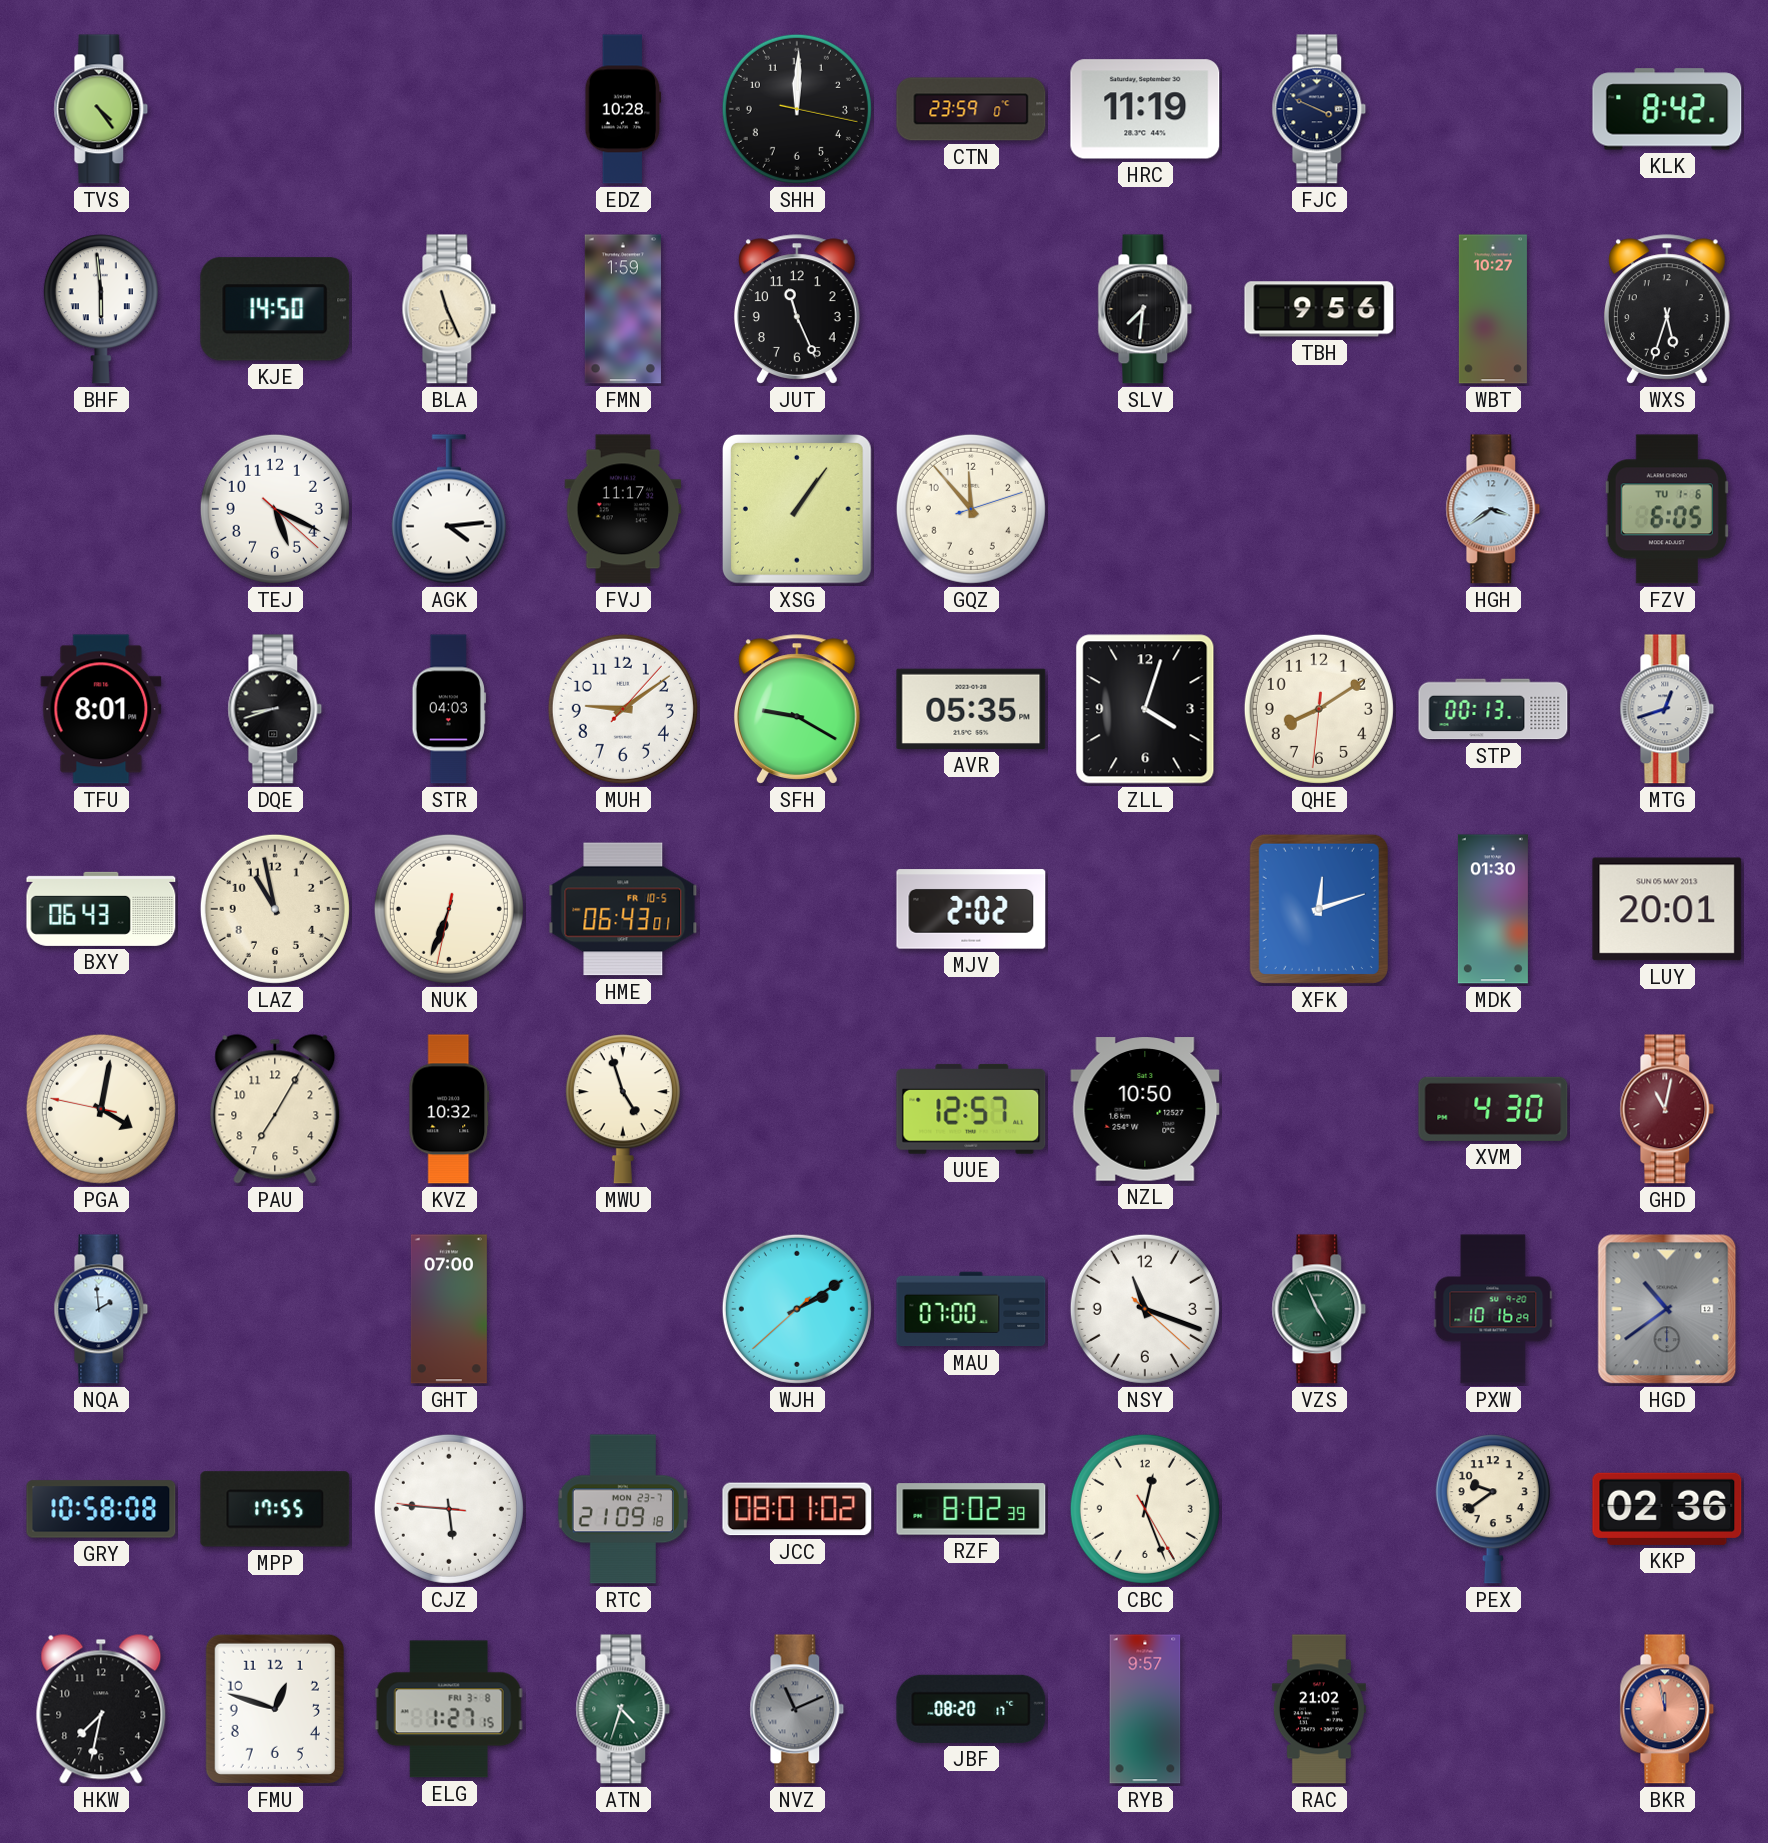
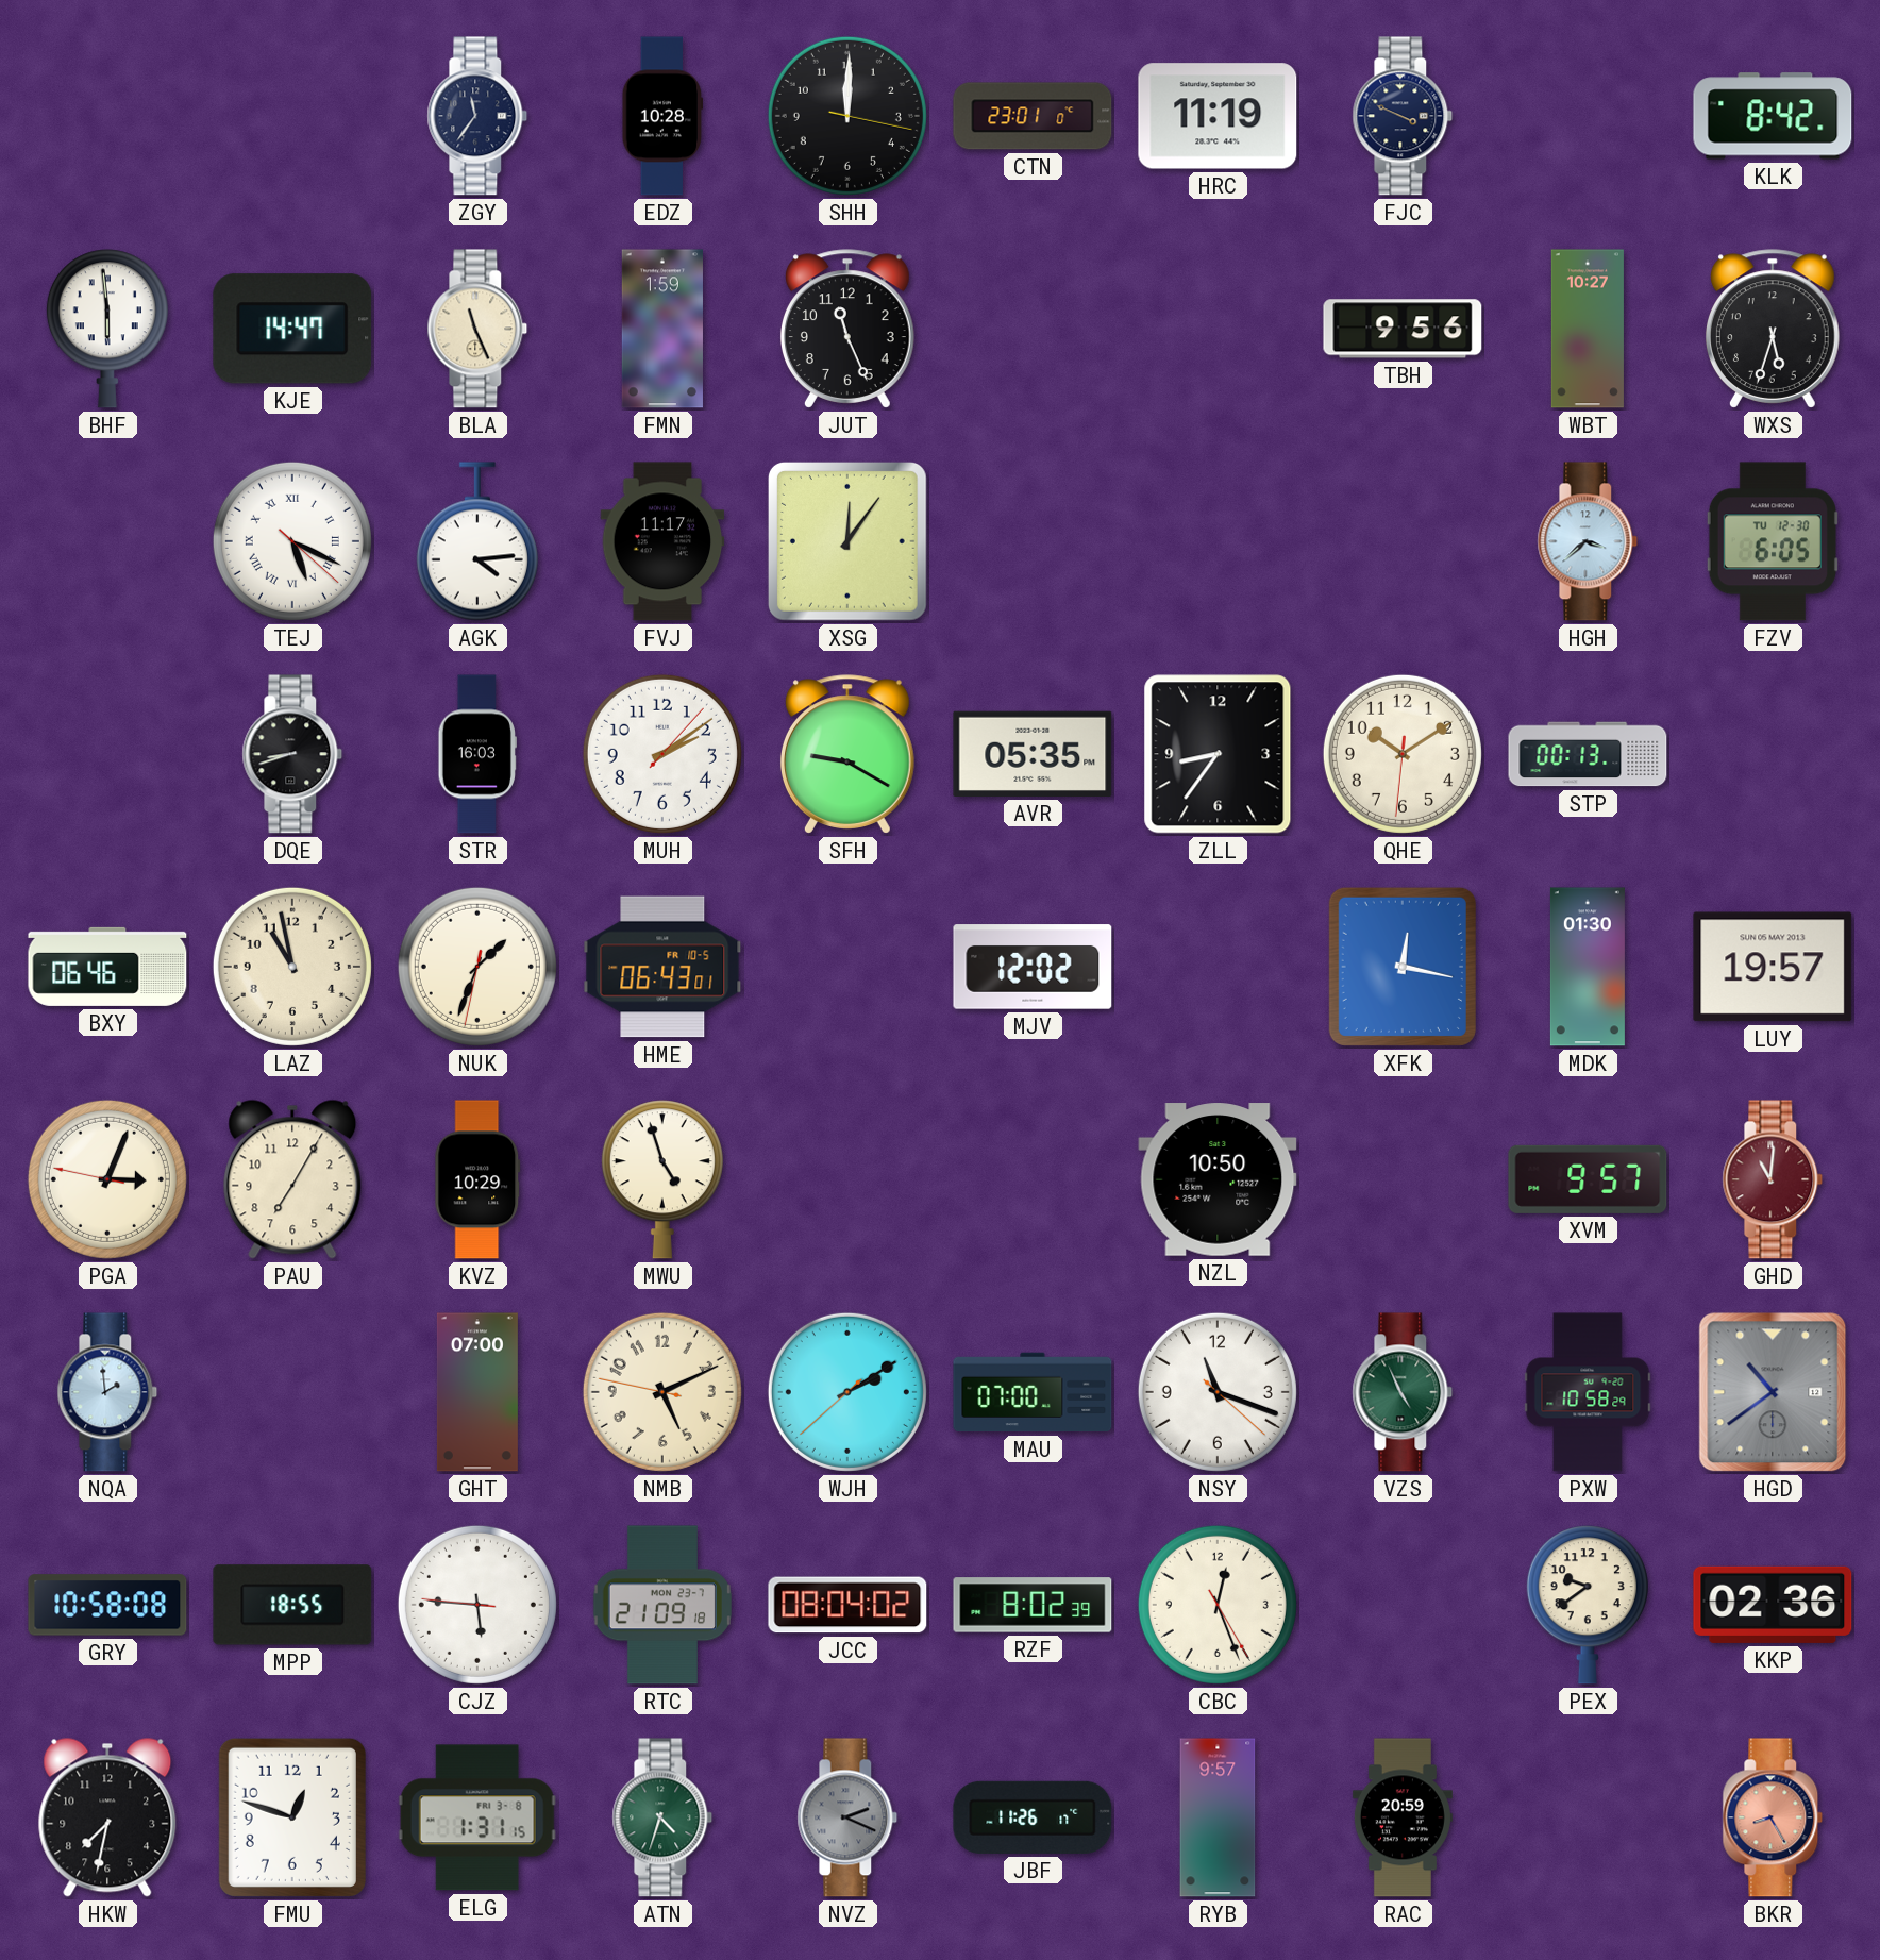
TVS: 4:24 -> none
ZGY: none -> 11:36
CTN: 23:59 -> 23:01
KJE: 14:50 -> 14:47
SLV: 7:31 -> none
TEJ numerals: Arabic -> Roman
XSG: 1:06 -> 12:06
GQZ: 11:53 -> none
HGH: 3:39 -> 3:38
FZV date: TU 1-6 -> TU 12-30
TFU: 8:01 -> none
STR: 04:03 -> 16:03
MUH: 9:09 -> 2:09
ZLL: 4:03 -> 8:36
QHE: 8:09 -> 10:09
MTG: 12:42 -> none
BXY: 06:43 -> 06:46
NUK: 6:33 -> 1:33
MJV: 2:02 -> 12:02
XFK: 12:12 -> 12:17
LUY: 20:01 -> 19:57
PGA: 4:01 -> 3:03
KVZ: 10:32 -> 10:29
UUE: 12:57 -> none
XVM: 4:30 -> 9:57
GHD: 11:02 -> 11:01
NMB: none -> 5:10
PXW: 10:16 -> 10:58
MPP: 17:55 -> 18:55
JCC: 08:01 -> 08:04
ELG: 1:27 -> 1:31
NVZ: 11:11 -> 2:19
JBF: 08:20 -> 11:26
RAC: 21:02 -> 20:59
BKR: 11:58 -> 8:25
